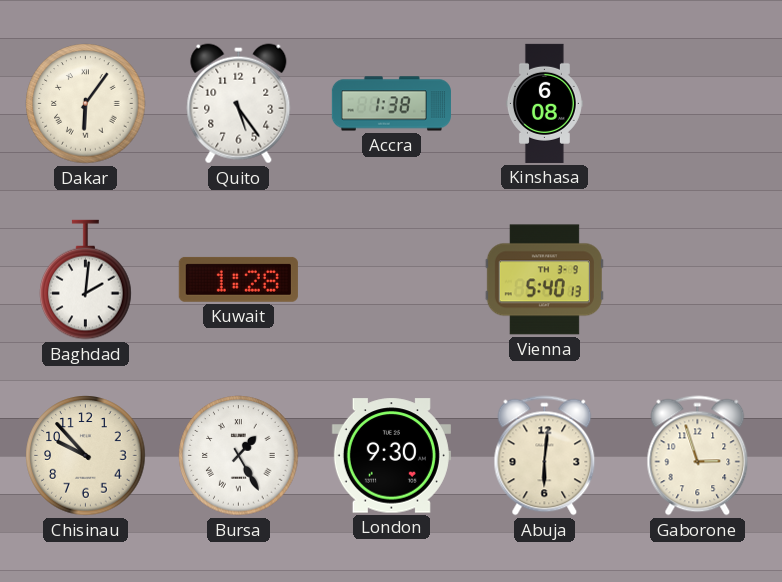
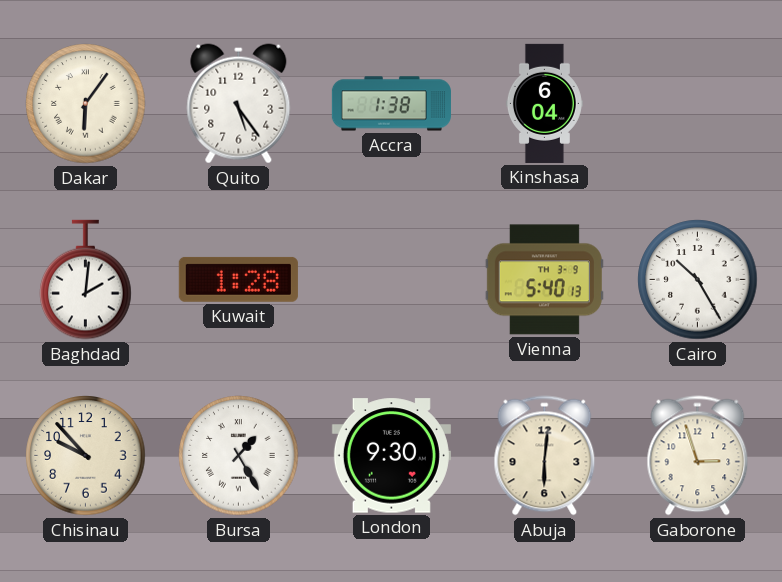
Kinshasa: 6:08 -> 6:04
Cairo: none -> 10:25
